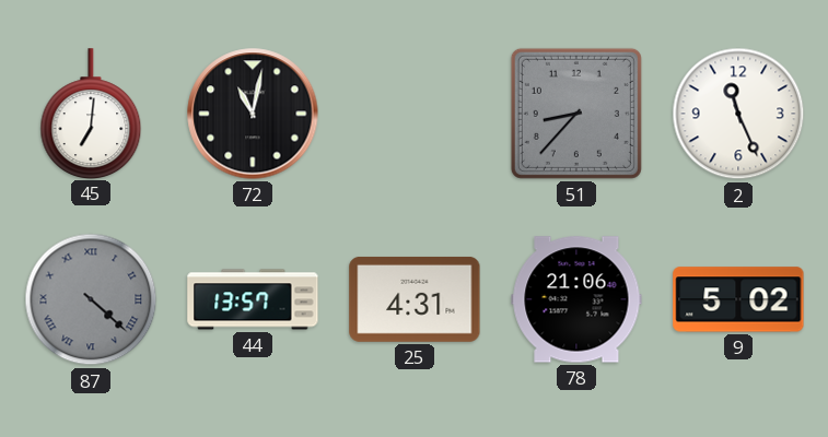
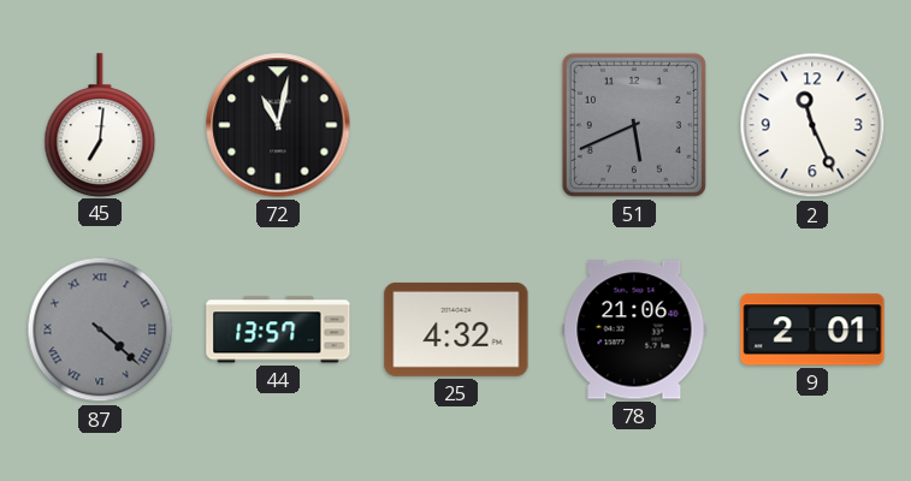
51: 8:37 -> 5:41
25: 4:31 -> 4:32
9: 5:02 -> 2:01
